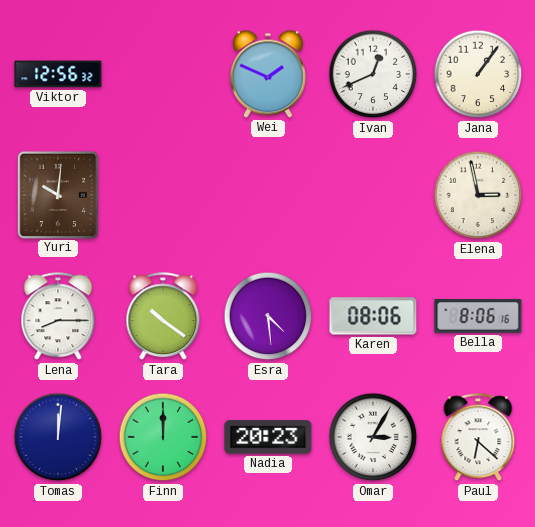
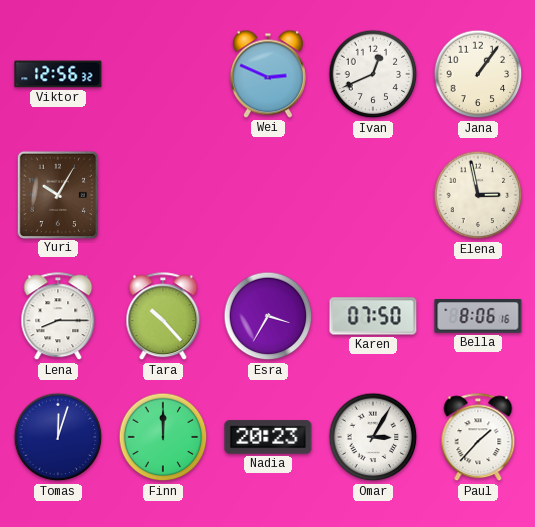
Wei: 1:49 -> 2:49
Yuri: 10:01 -> 10:05
Tara: 10:21 -> 10:23
Esra: 4:29 -> 3:35
Karen: 08:06 -> 07:50
Tomas: 12:01 -> 12:03
Paul: 6:22 -> 1:37
